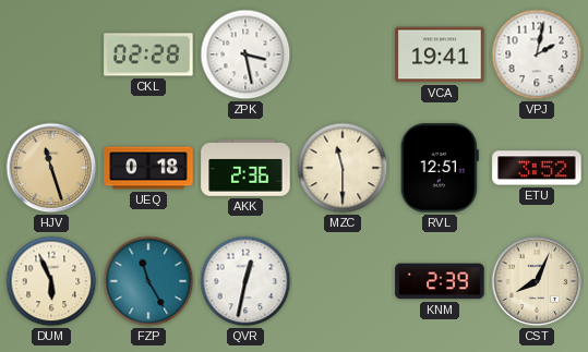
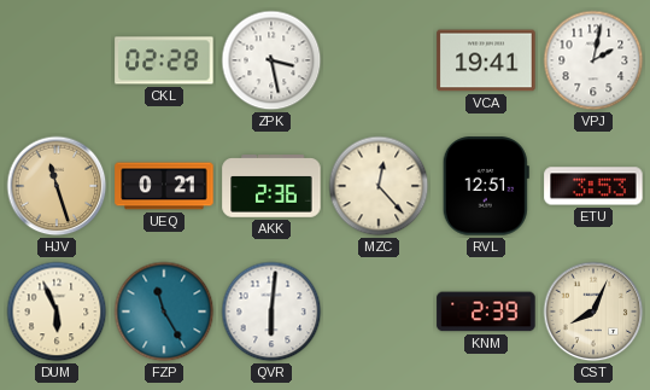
UEQ: 0:18 -> 0:21
MZC: 11:30 -> 12:23
ETU: 3:52 -> 3:53
QVR: 12:32 -> 6:01
